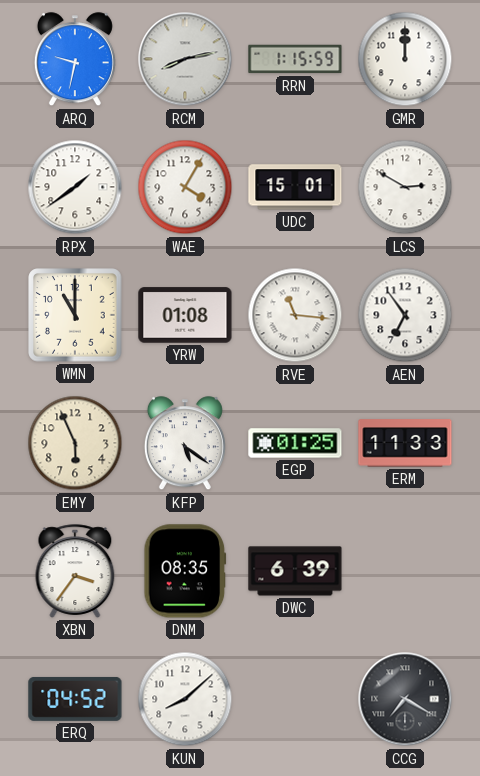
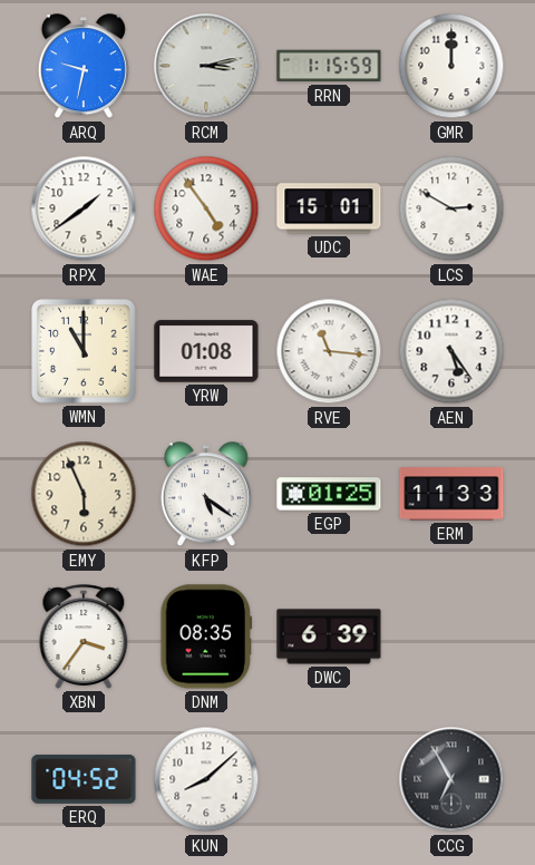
RCM: 8:13 -> 3:13
WAE: 4:05 -> 4:54
AEN: 6:54 -> 5:24
CCG: 7:20 -> 6:55
